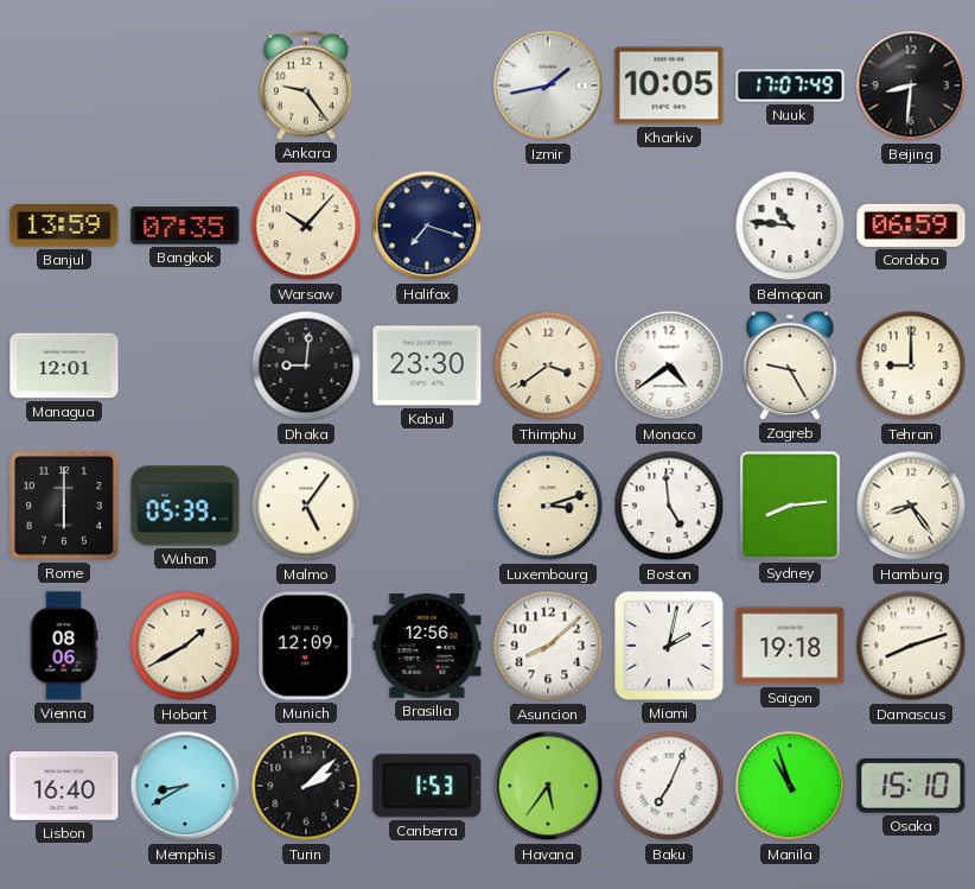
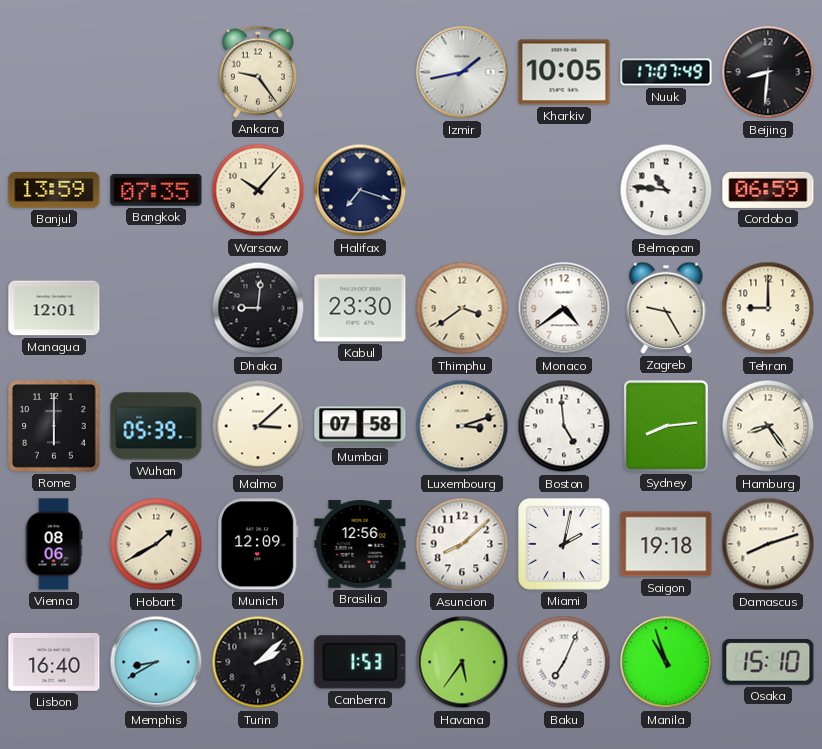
Malmo: 5:06 -> 3:08
Mumbai: none -> 07:58
